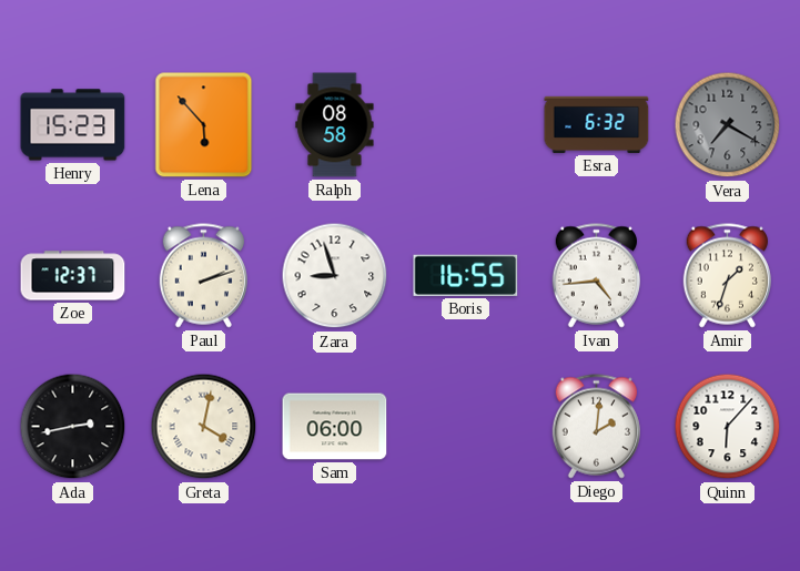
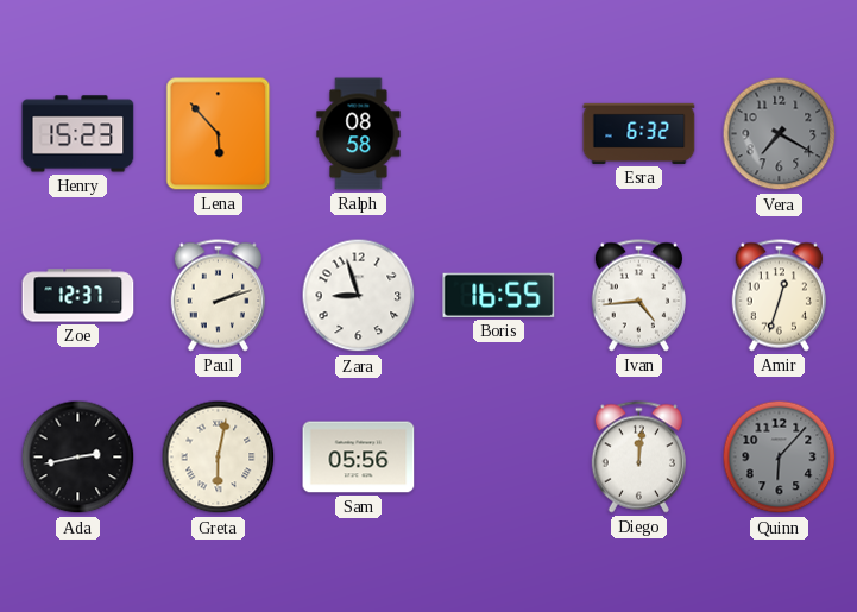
Amir: 1:33 -> 12:33
Greta: 4:02 -> 6:02
Sam: 06:00 -> 05:56
Diego: 2:01 -> 12:01
Quinn dial: white -> grey
